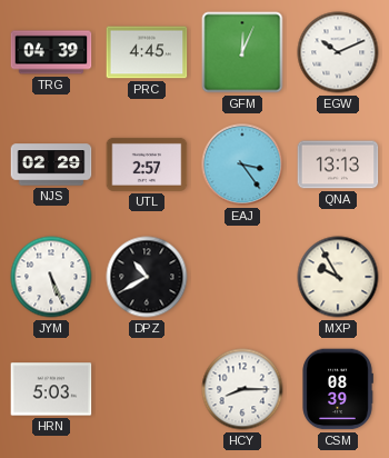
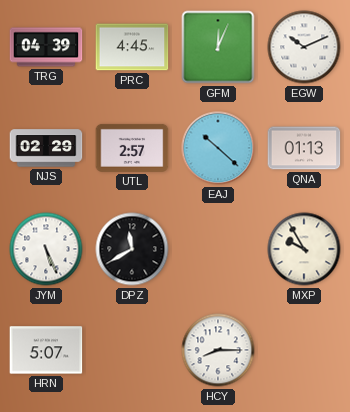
EAJ: 3:24 -> 10:22
QNA: 13:13 -> 01:13
DPZ: 10:40 -> 11:40
HRN: 5:03 -> 5:07
CSM: 08:39 -> none
